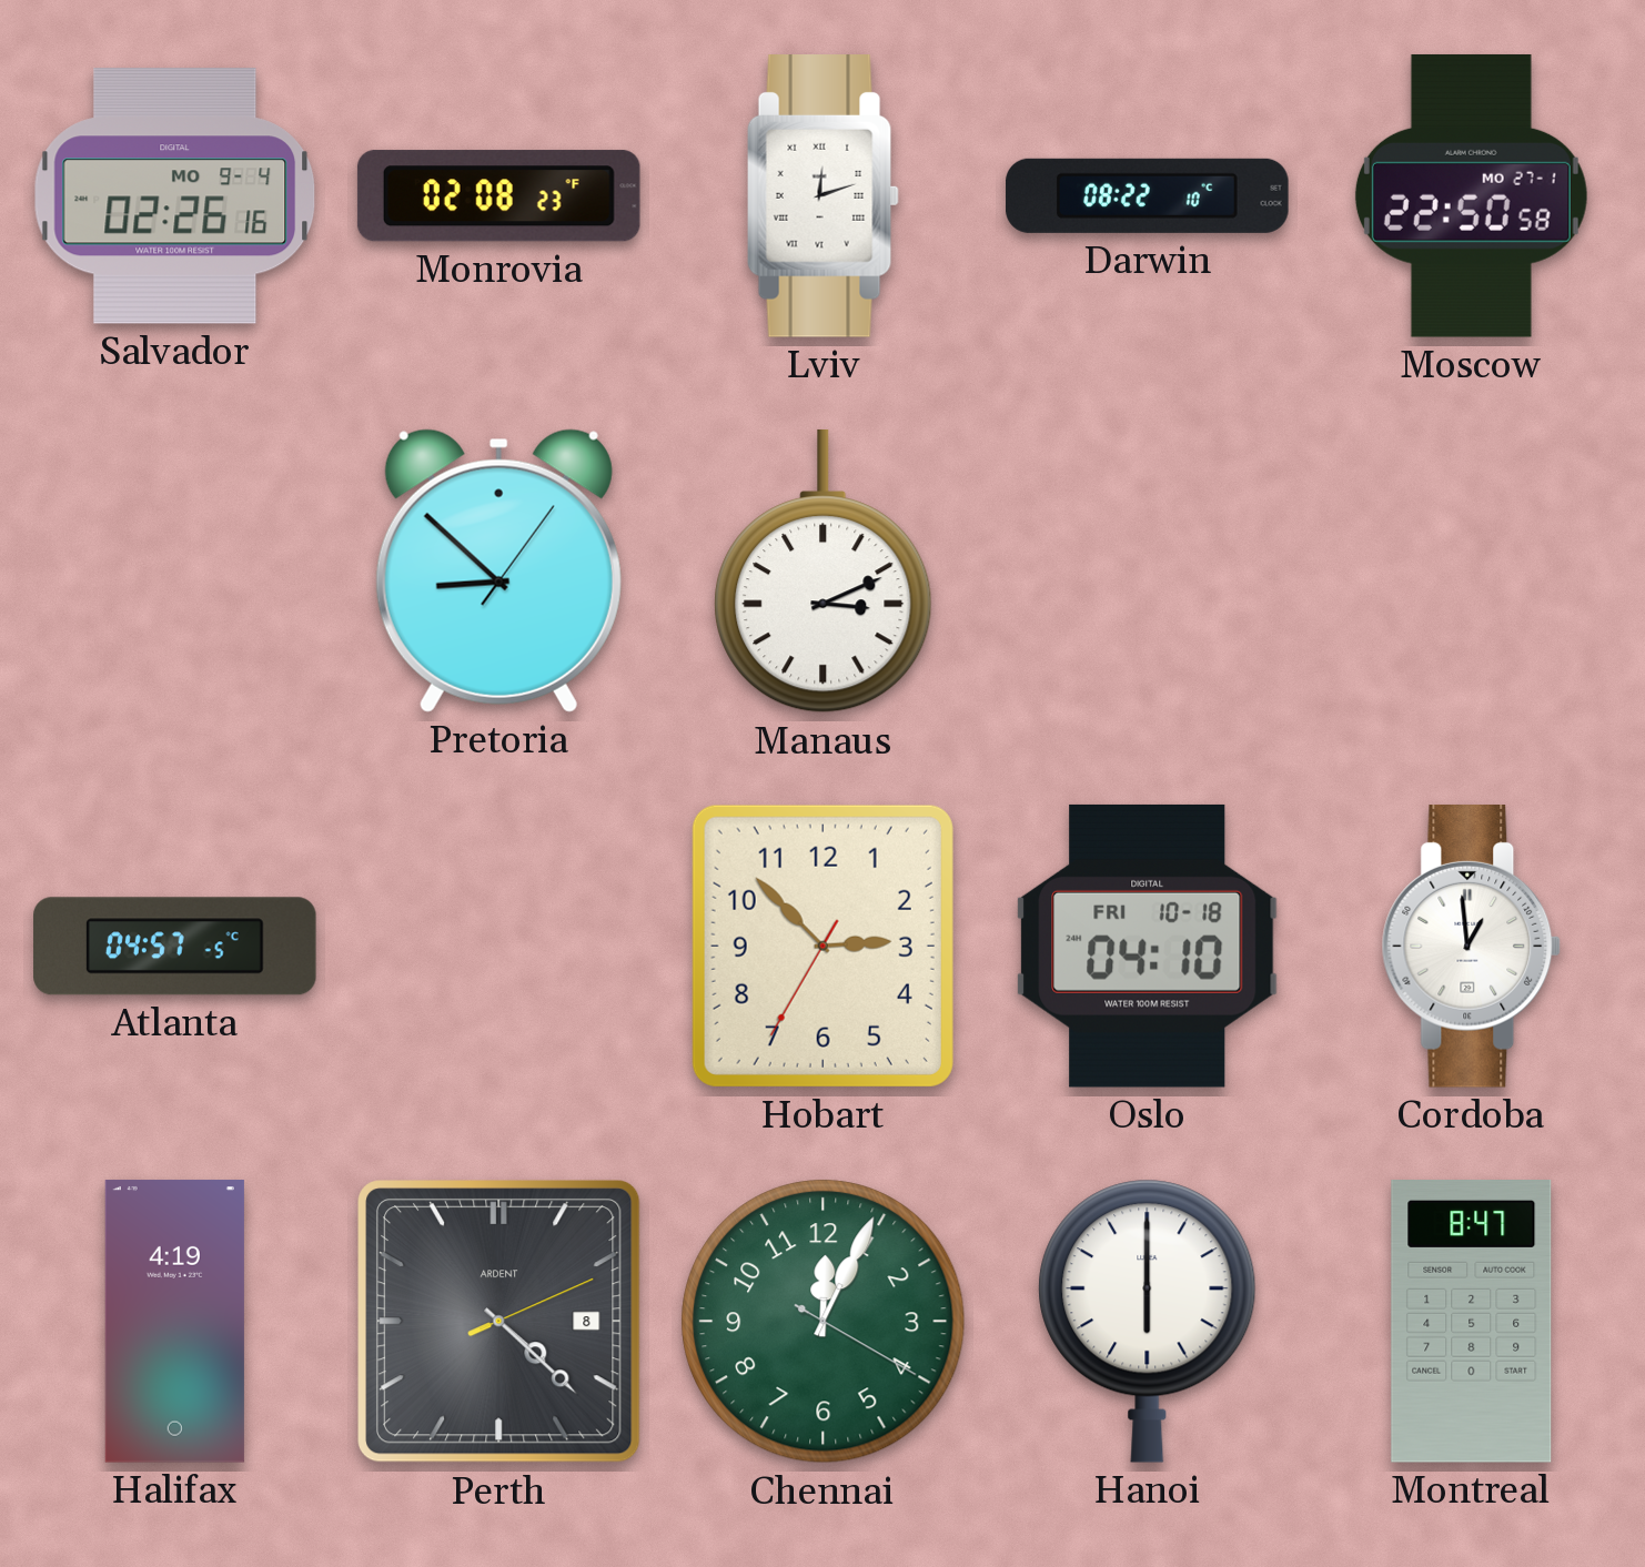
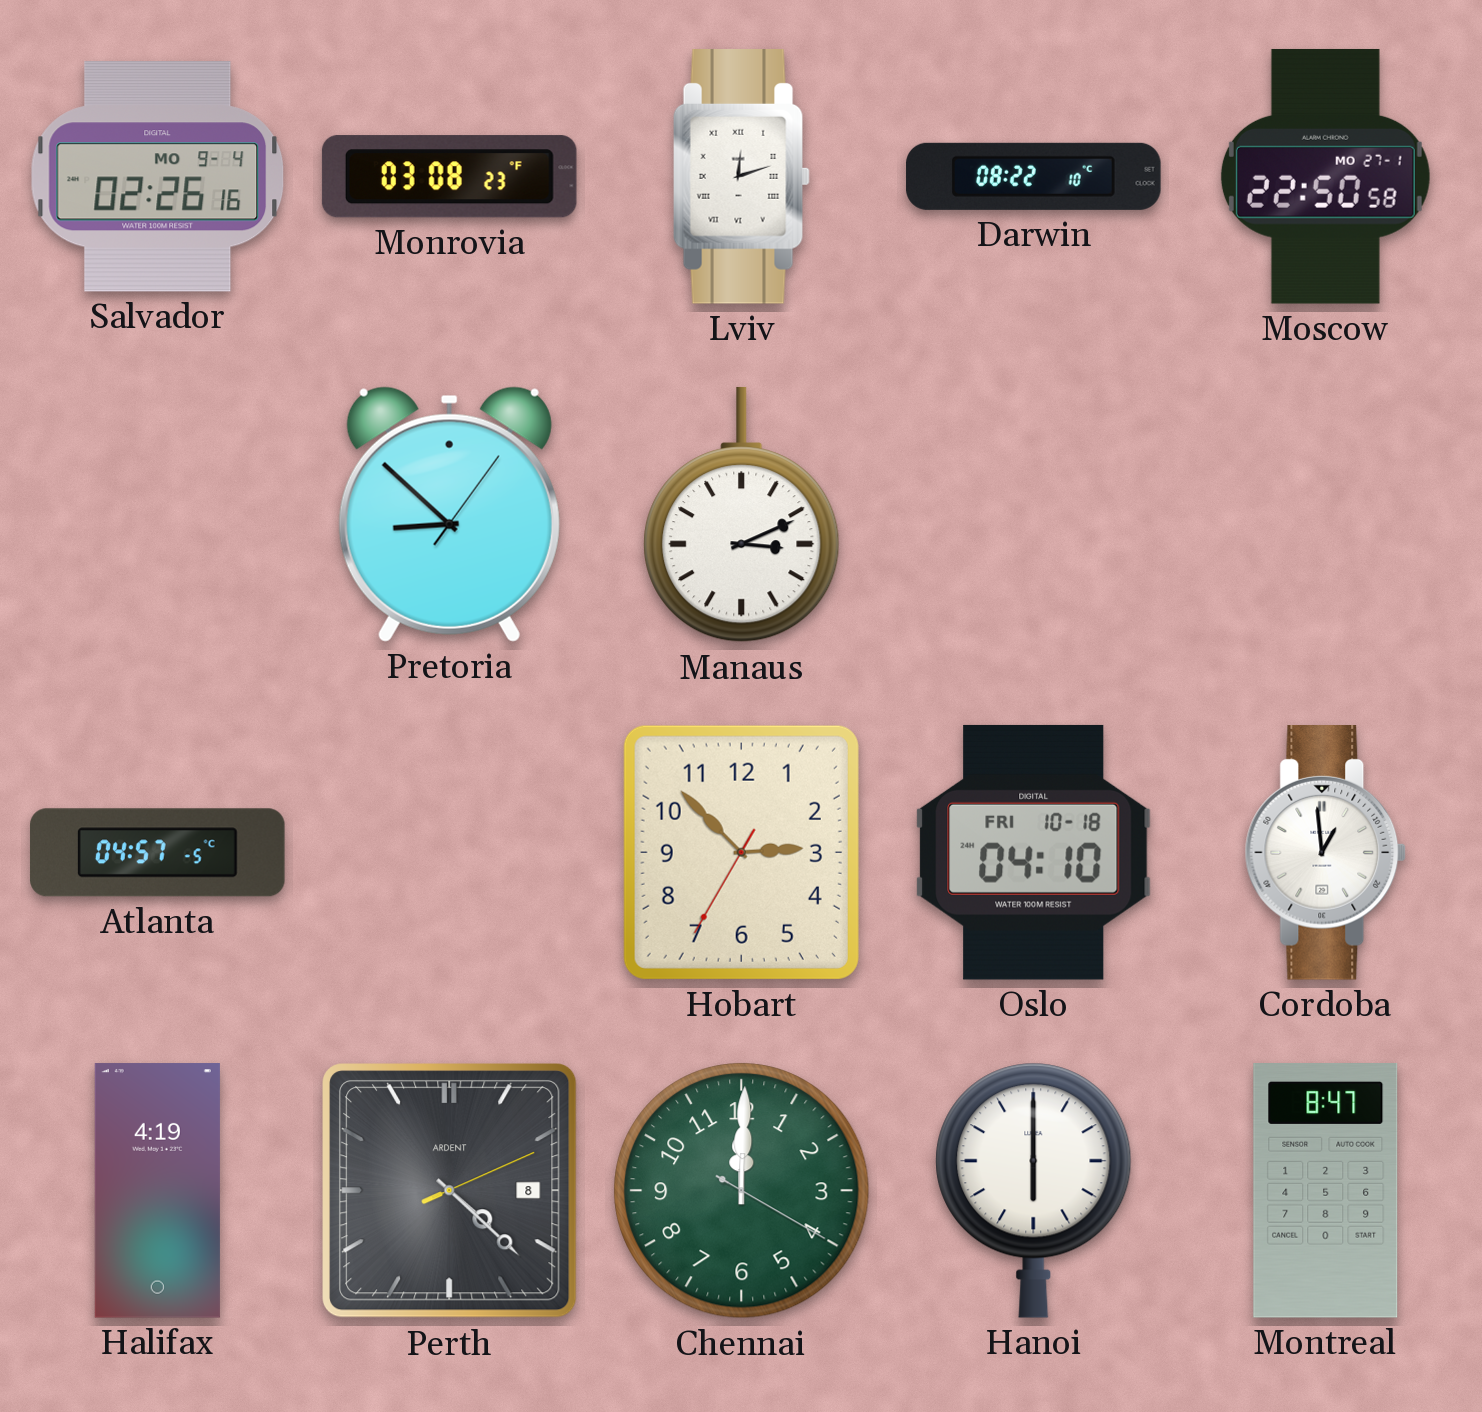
Monrovia: 02:08 -> 03:08
Chennai: 12:04 -> 12:00
